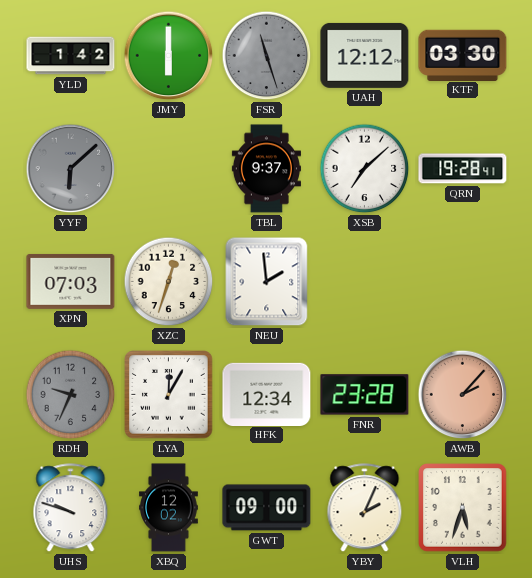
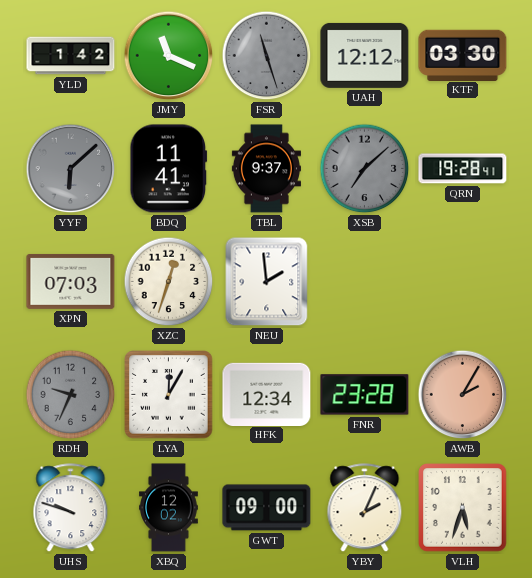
JMY: 6:00 -> 11:19
BDQ: none -> 11:41
XSB dial: white -> grey
AWB: 2:07 -> 2:05
